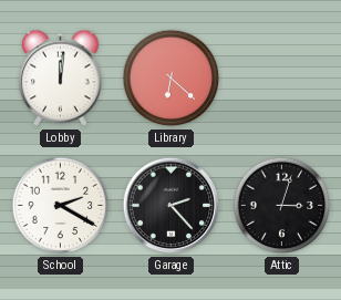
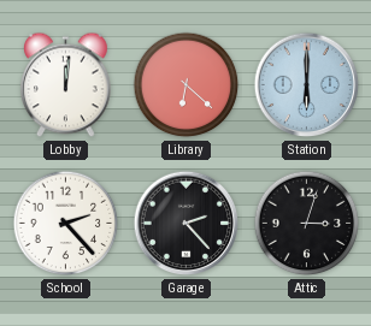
Station: none -> 6:00
School: 2:20 -> 2:23
